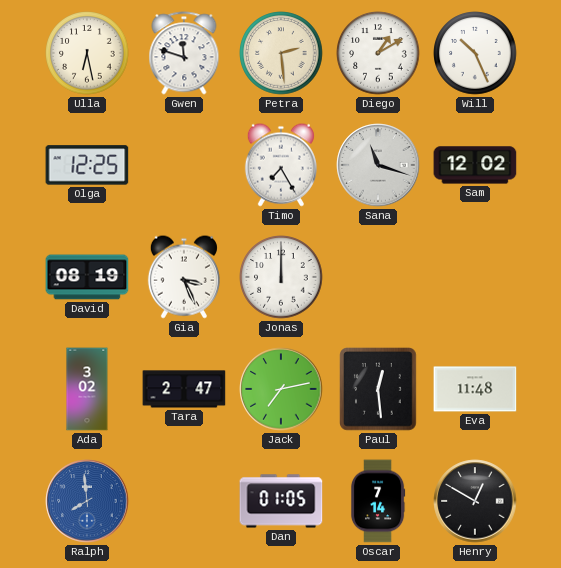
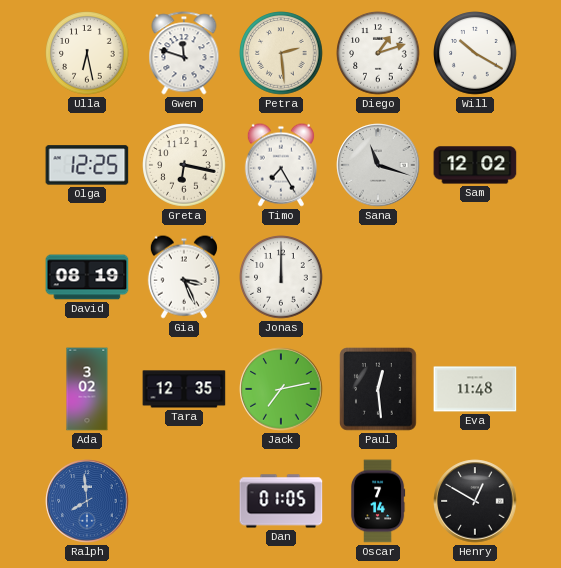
Diego: 1:10 -> 1:12
Will: 10:26 -> 10:20
Greta: none -> 6:17
Tara: 2:47 -> 12:35
